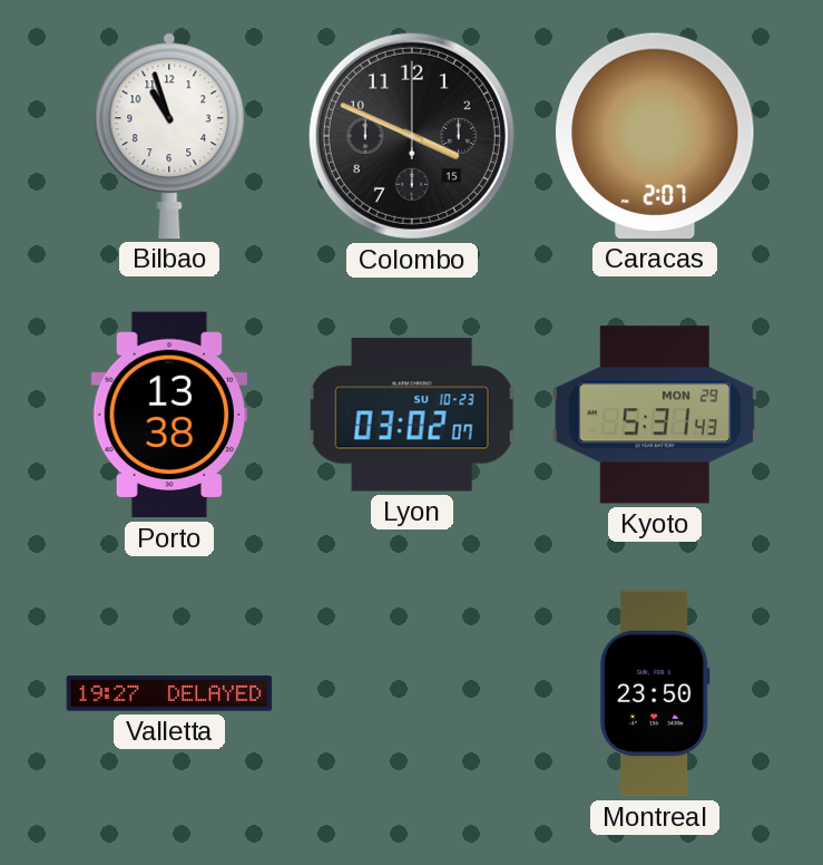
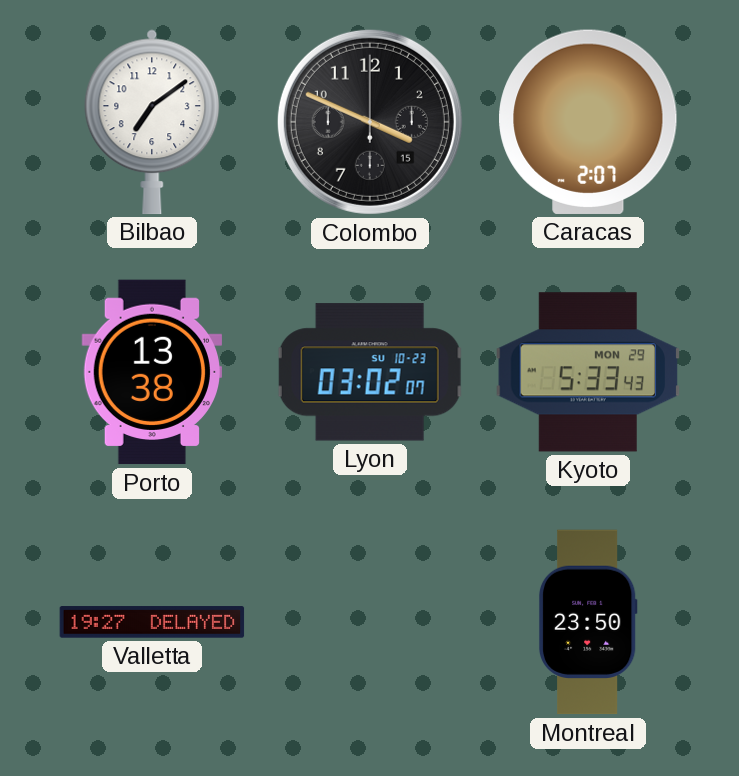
Bilbao: 10:57 -> 7:09
Kyoto: 5:31 -> 5:33
